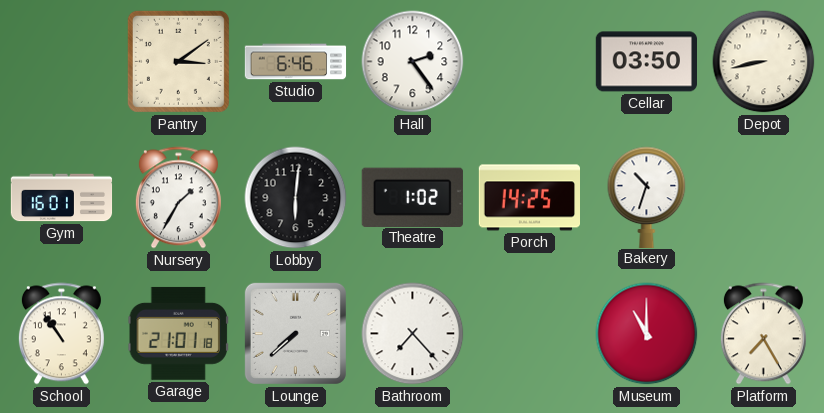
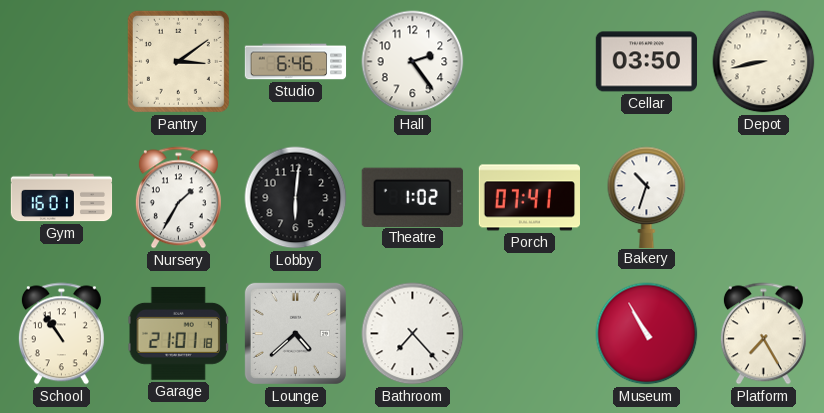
Porch: 14:25 -> 07:41
Lounge: 7:38 -> 4:38
Museum: 11:00 -> 10:55
